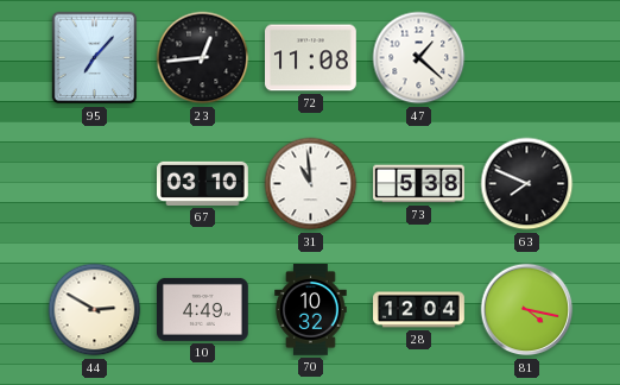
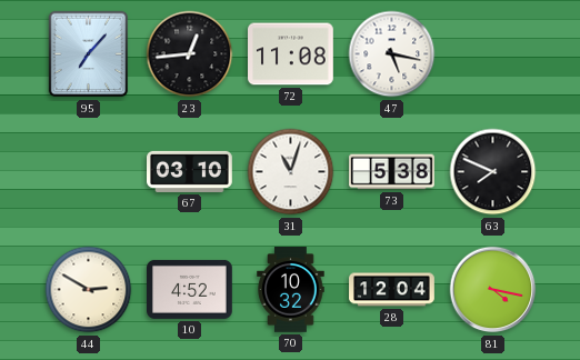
47: 1:22 -> 5:17
31: 10:59 -> 11:03
10: 4:49 -> 4:52
